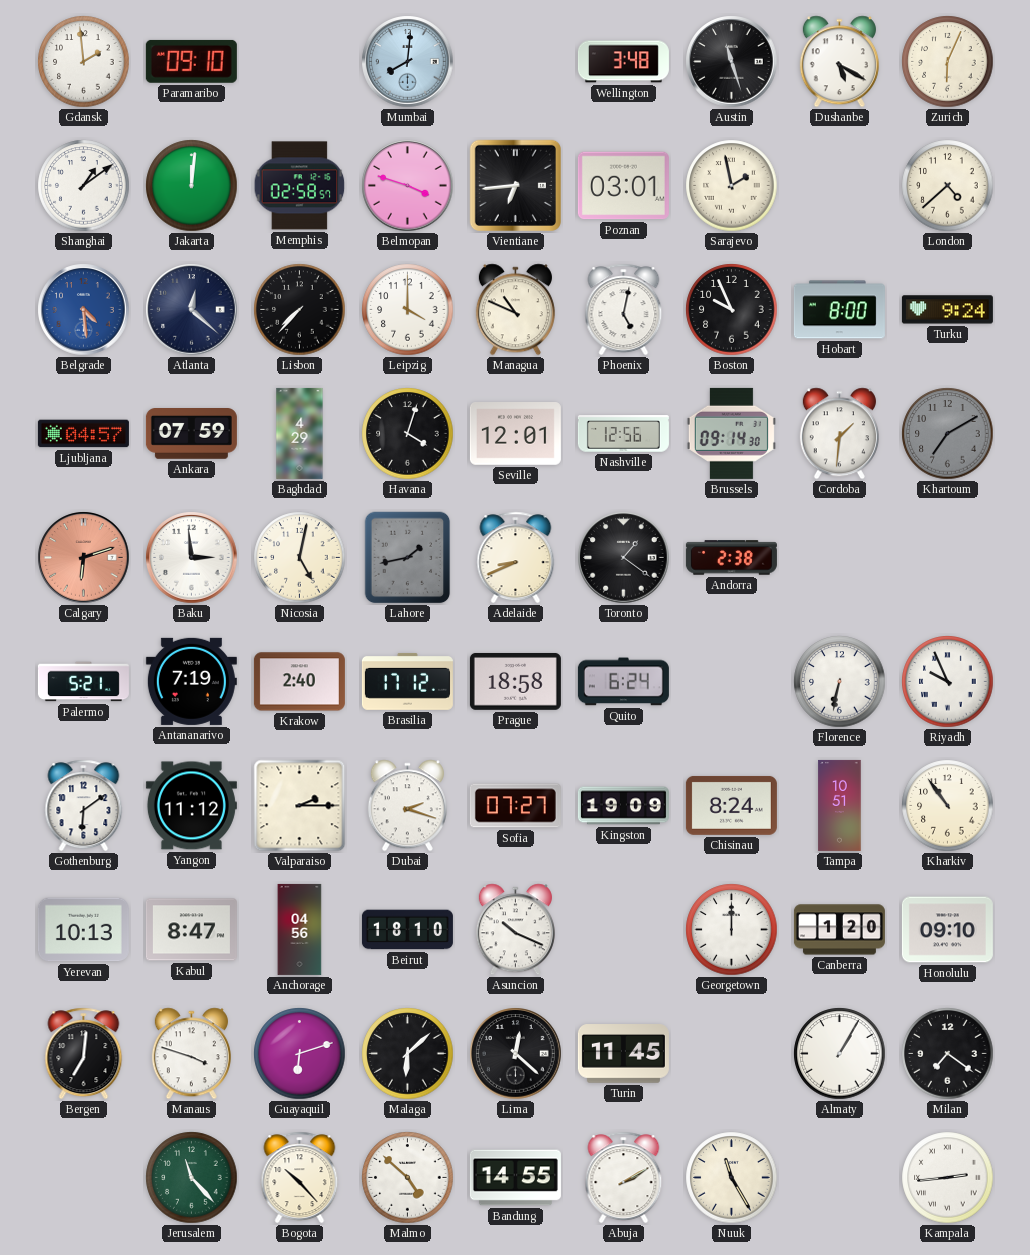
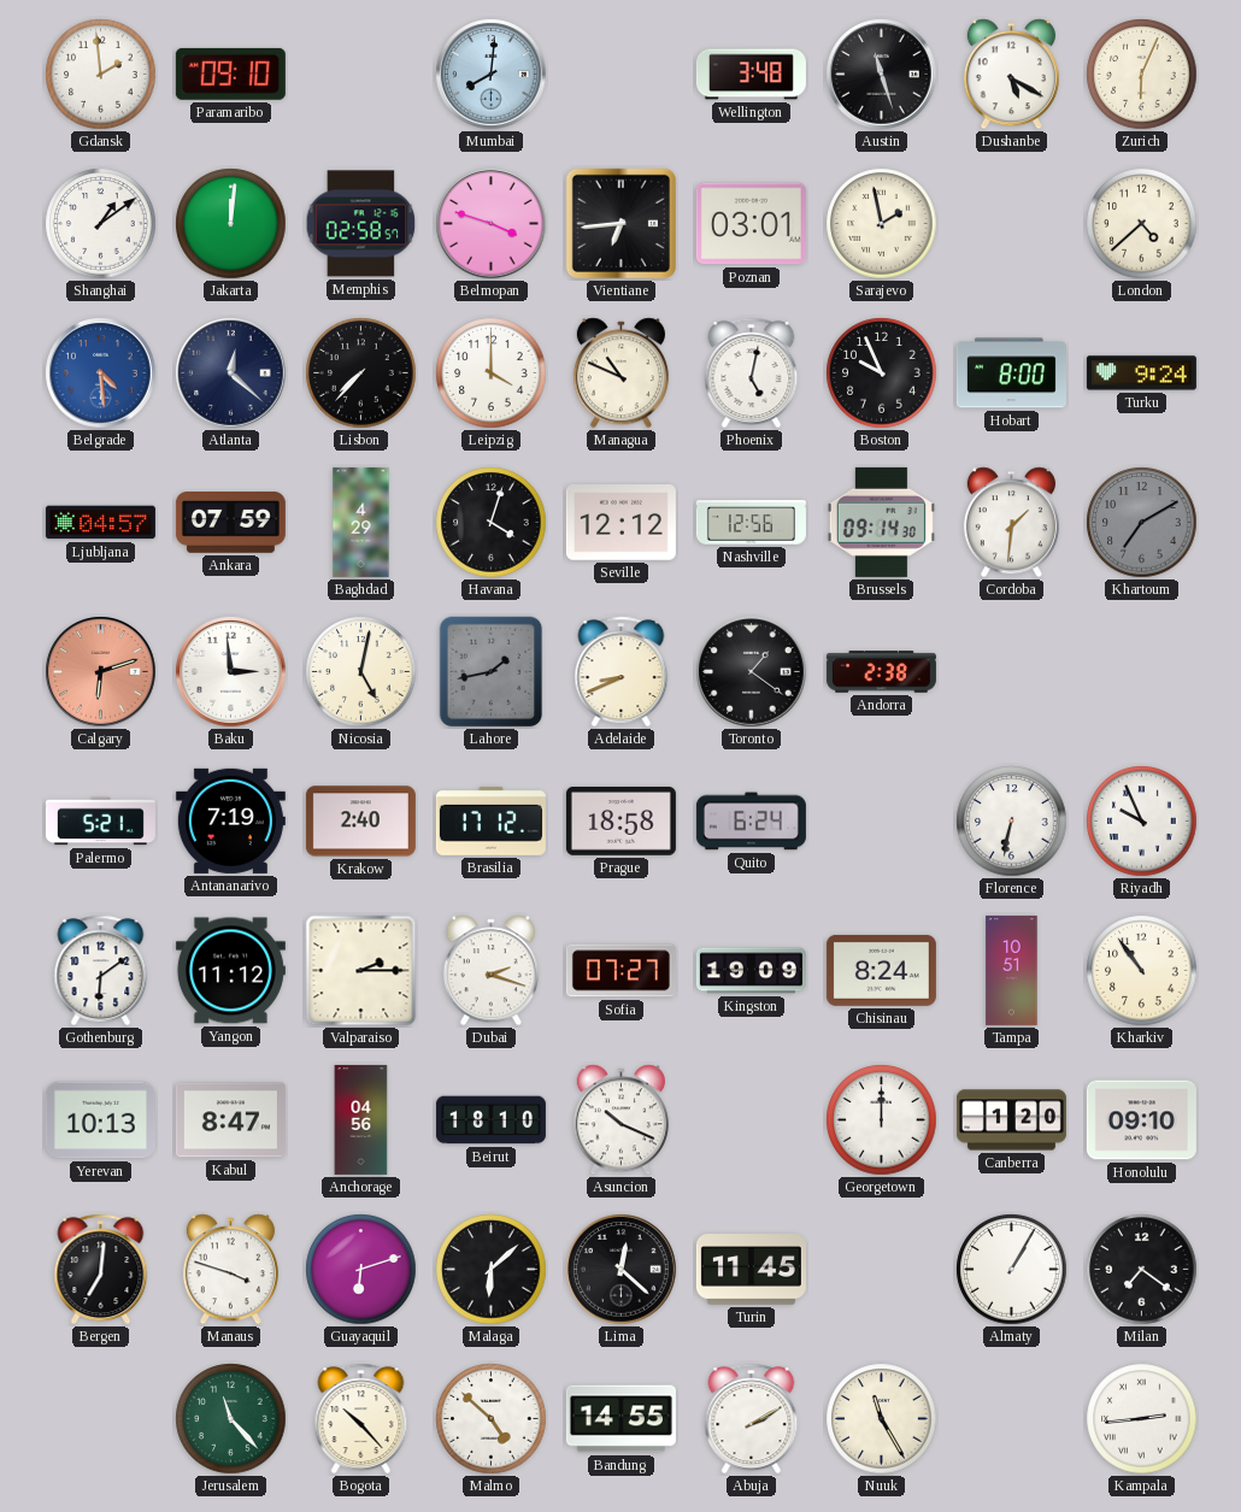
Seville: 12:01 -> 12:12
